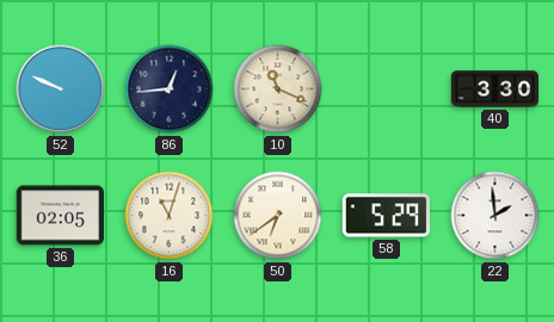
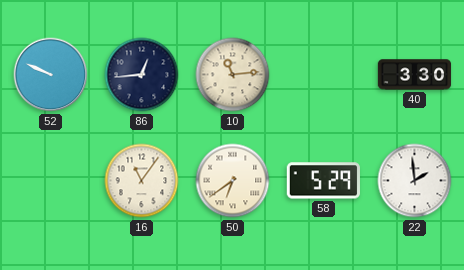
10: 11:19 -> 11:14
36: 02:05 -> none
16: 11:03 -> 11:06
